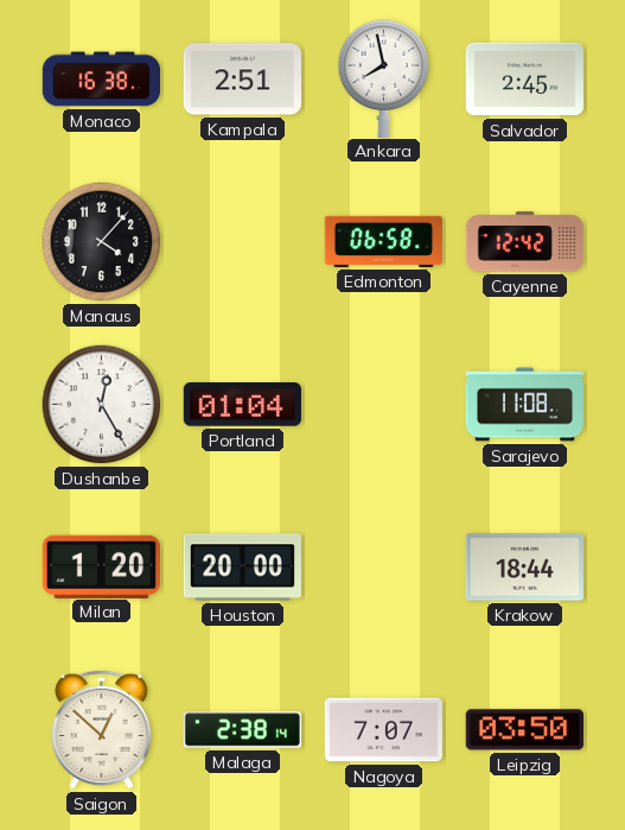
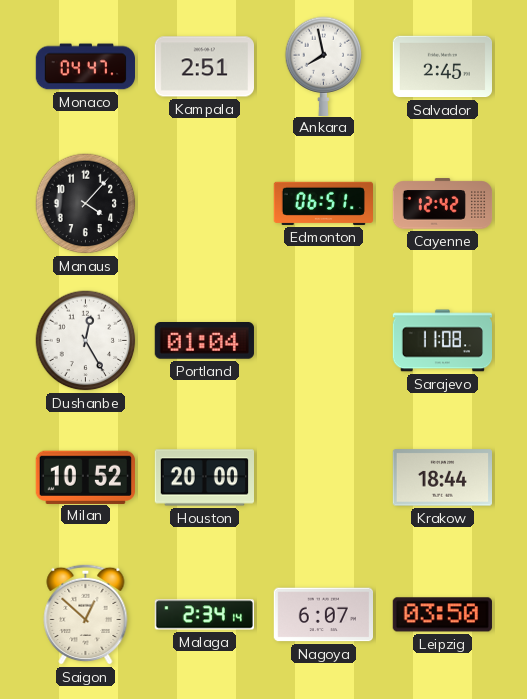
Monaco: 16:38 -> 04:47
Edmonton: 06:58 -> 06:51
Milan: 1:20 -> 10:52
Malaga: 2:38 -> 2:34
Nagoya: 7:07 -> 6:07
